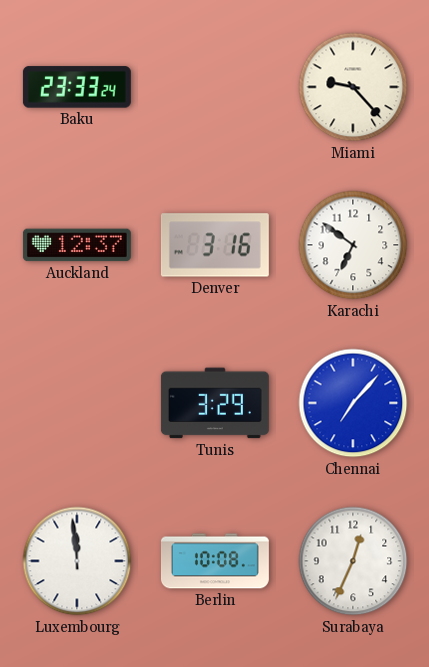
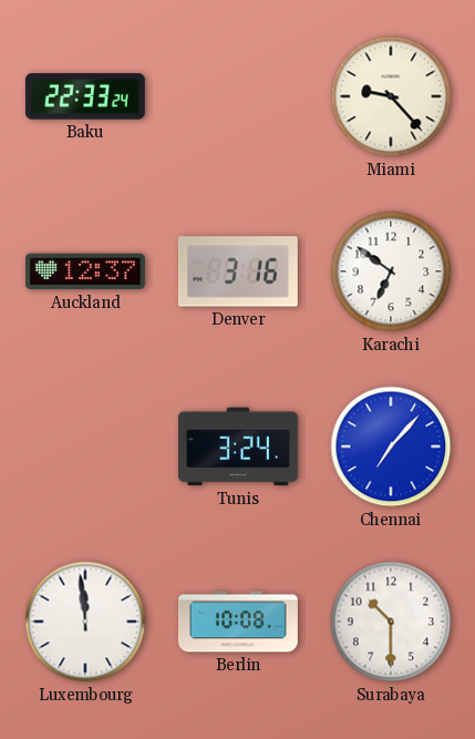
Baku: 23:33 -> 22:33
Tunis: 3:29 -> 3:24
Surabaya: 12:34 -> 10:30
